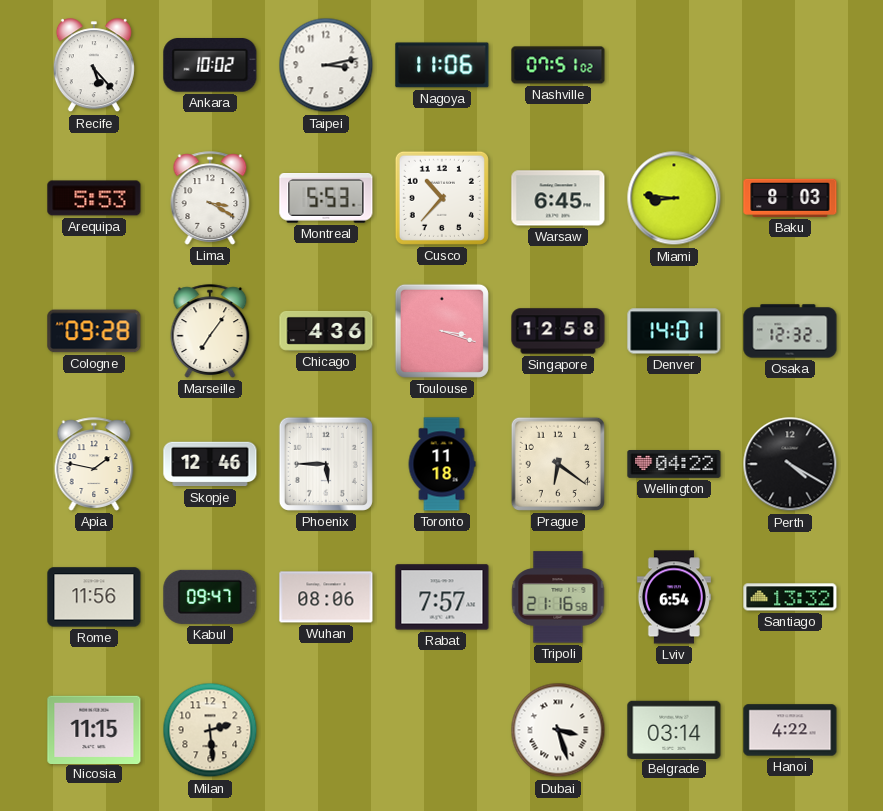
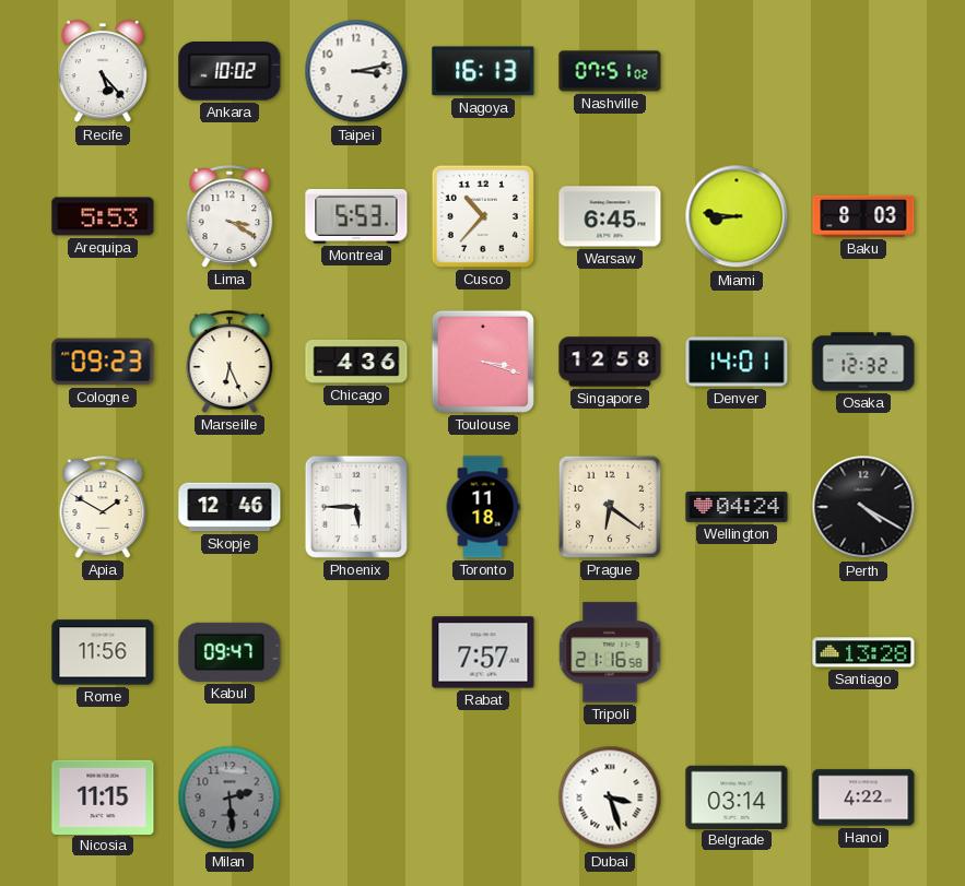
Nagoya: 11:06 -> 16:13
Cologne: 09:28 -> 09:23
Marseille: 7:06 -> 6:26
Apia: 1:47 -> 1:50
Wellington: 04:22 -> 04:24
Wuhan: 08:06 -> none
Lviv: 6:54 -> none
Santiago: 13:32 -> 13:28
Milan dial: cream -> grey
